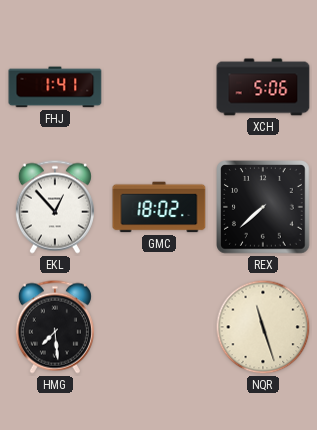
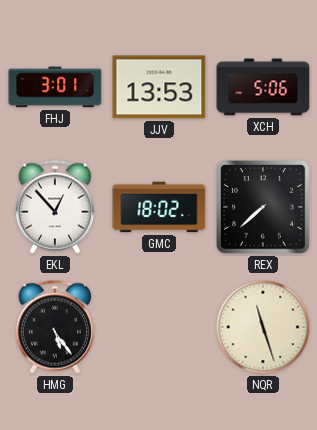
FHJ: 1:41 -> 3:01
JJV: none -> 13:53
HMG: 7:29 -> 5:24
